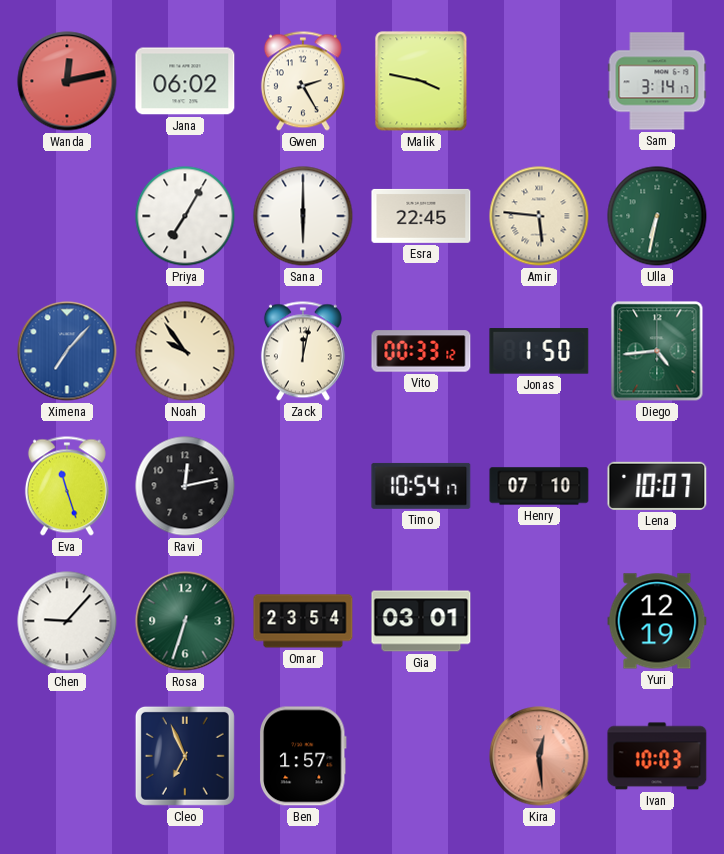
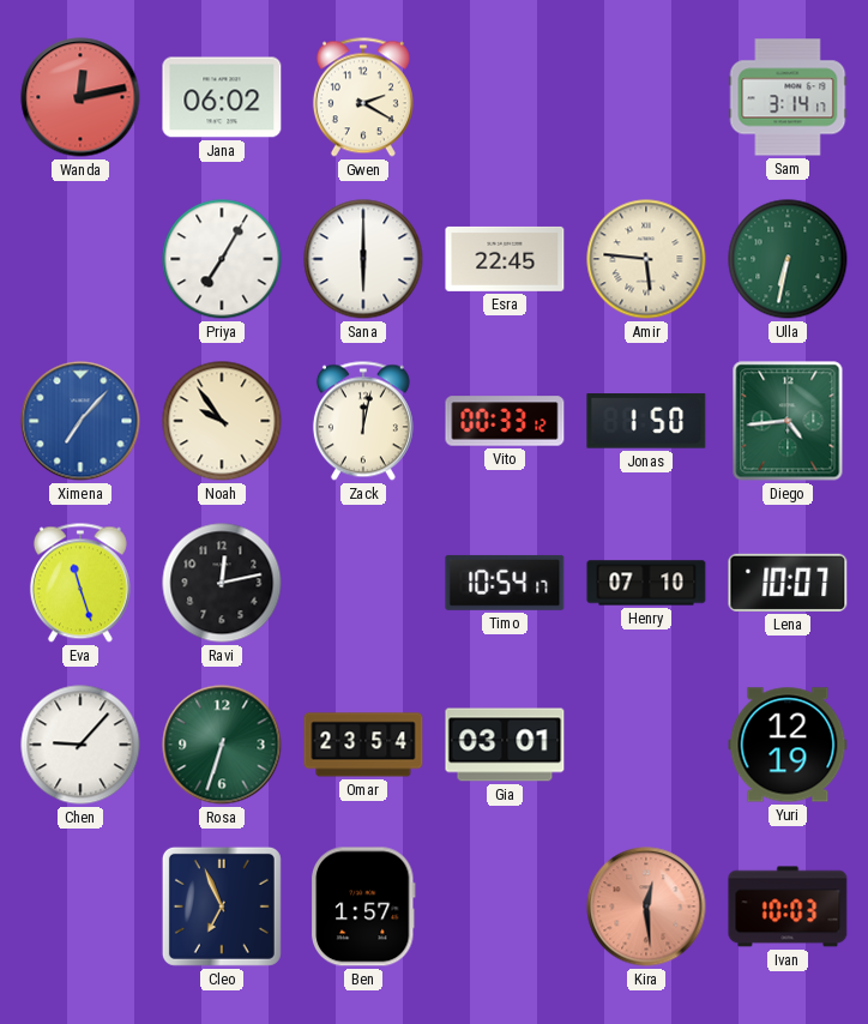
Gwen: 2:25 -> 2:20
Malik: 3:47 -> none
